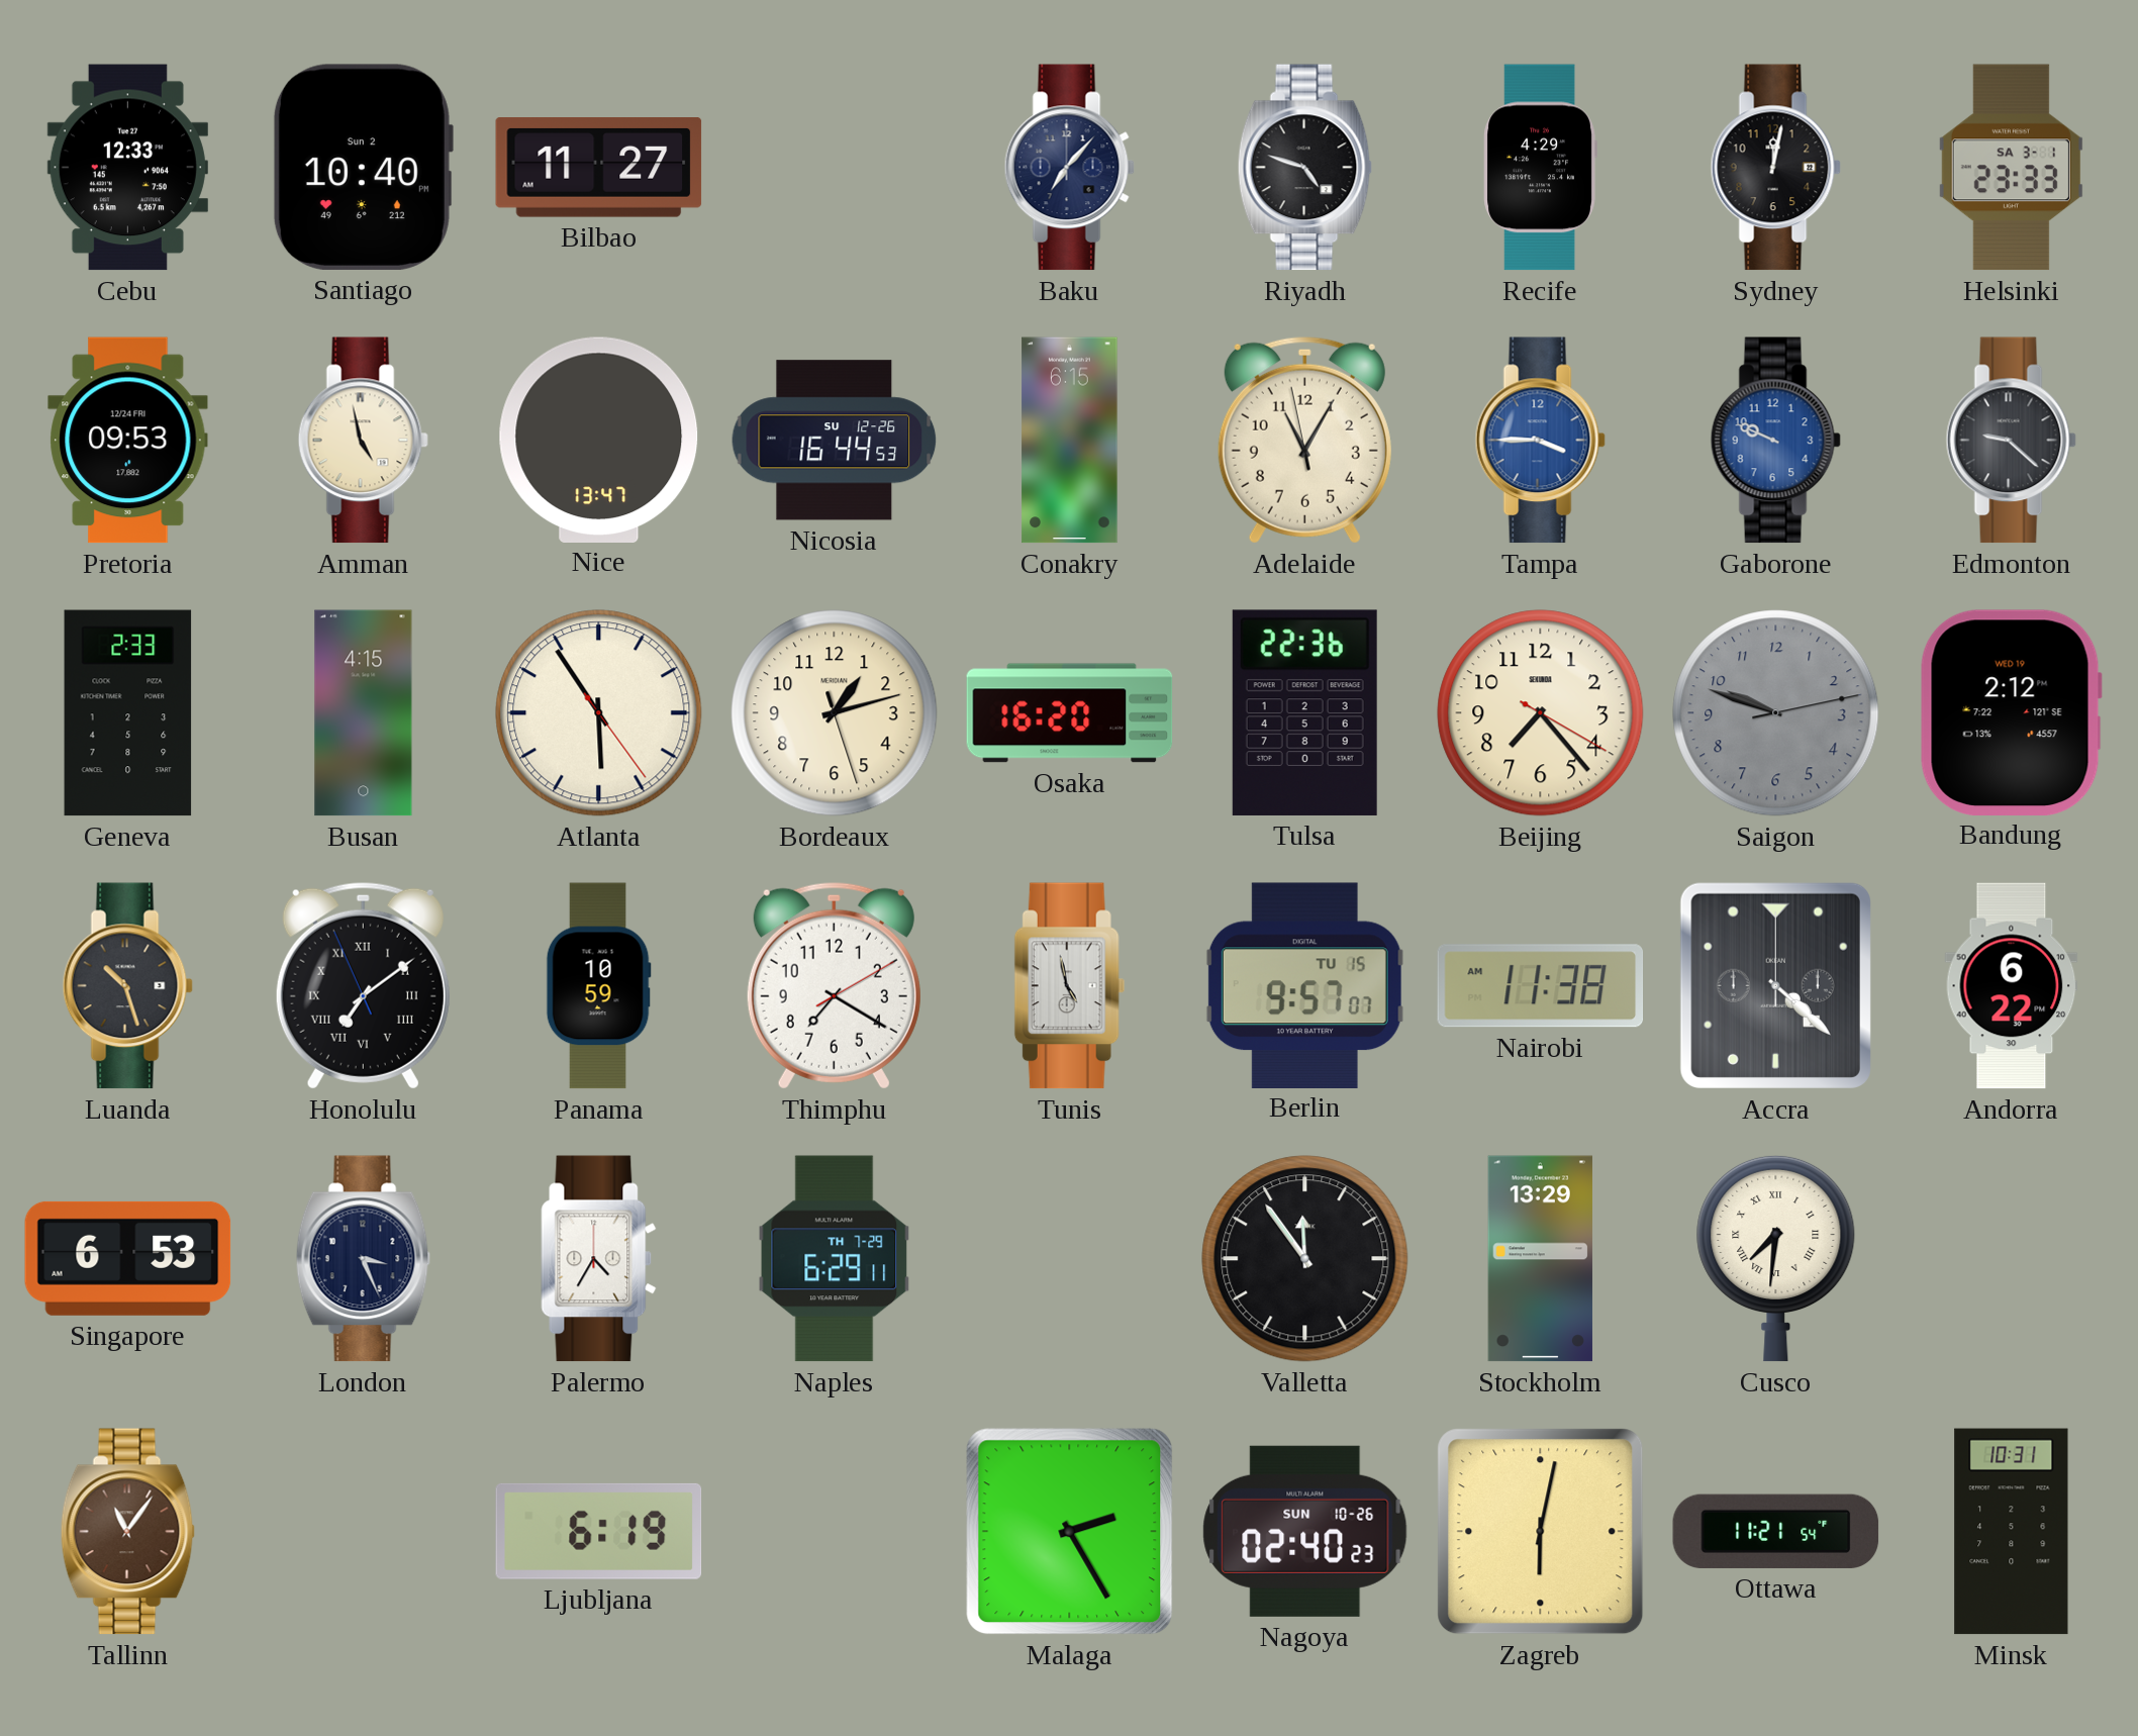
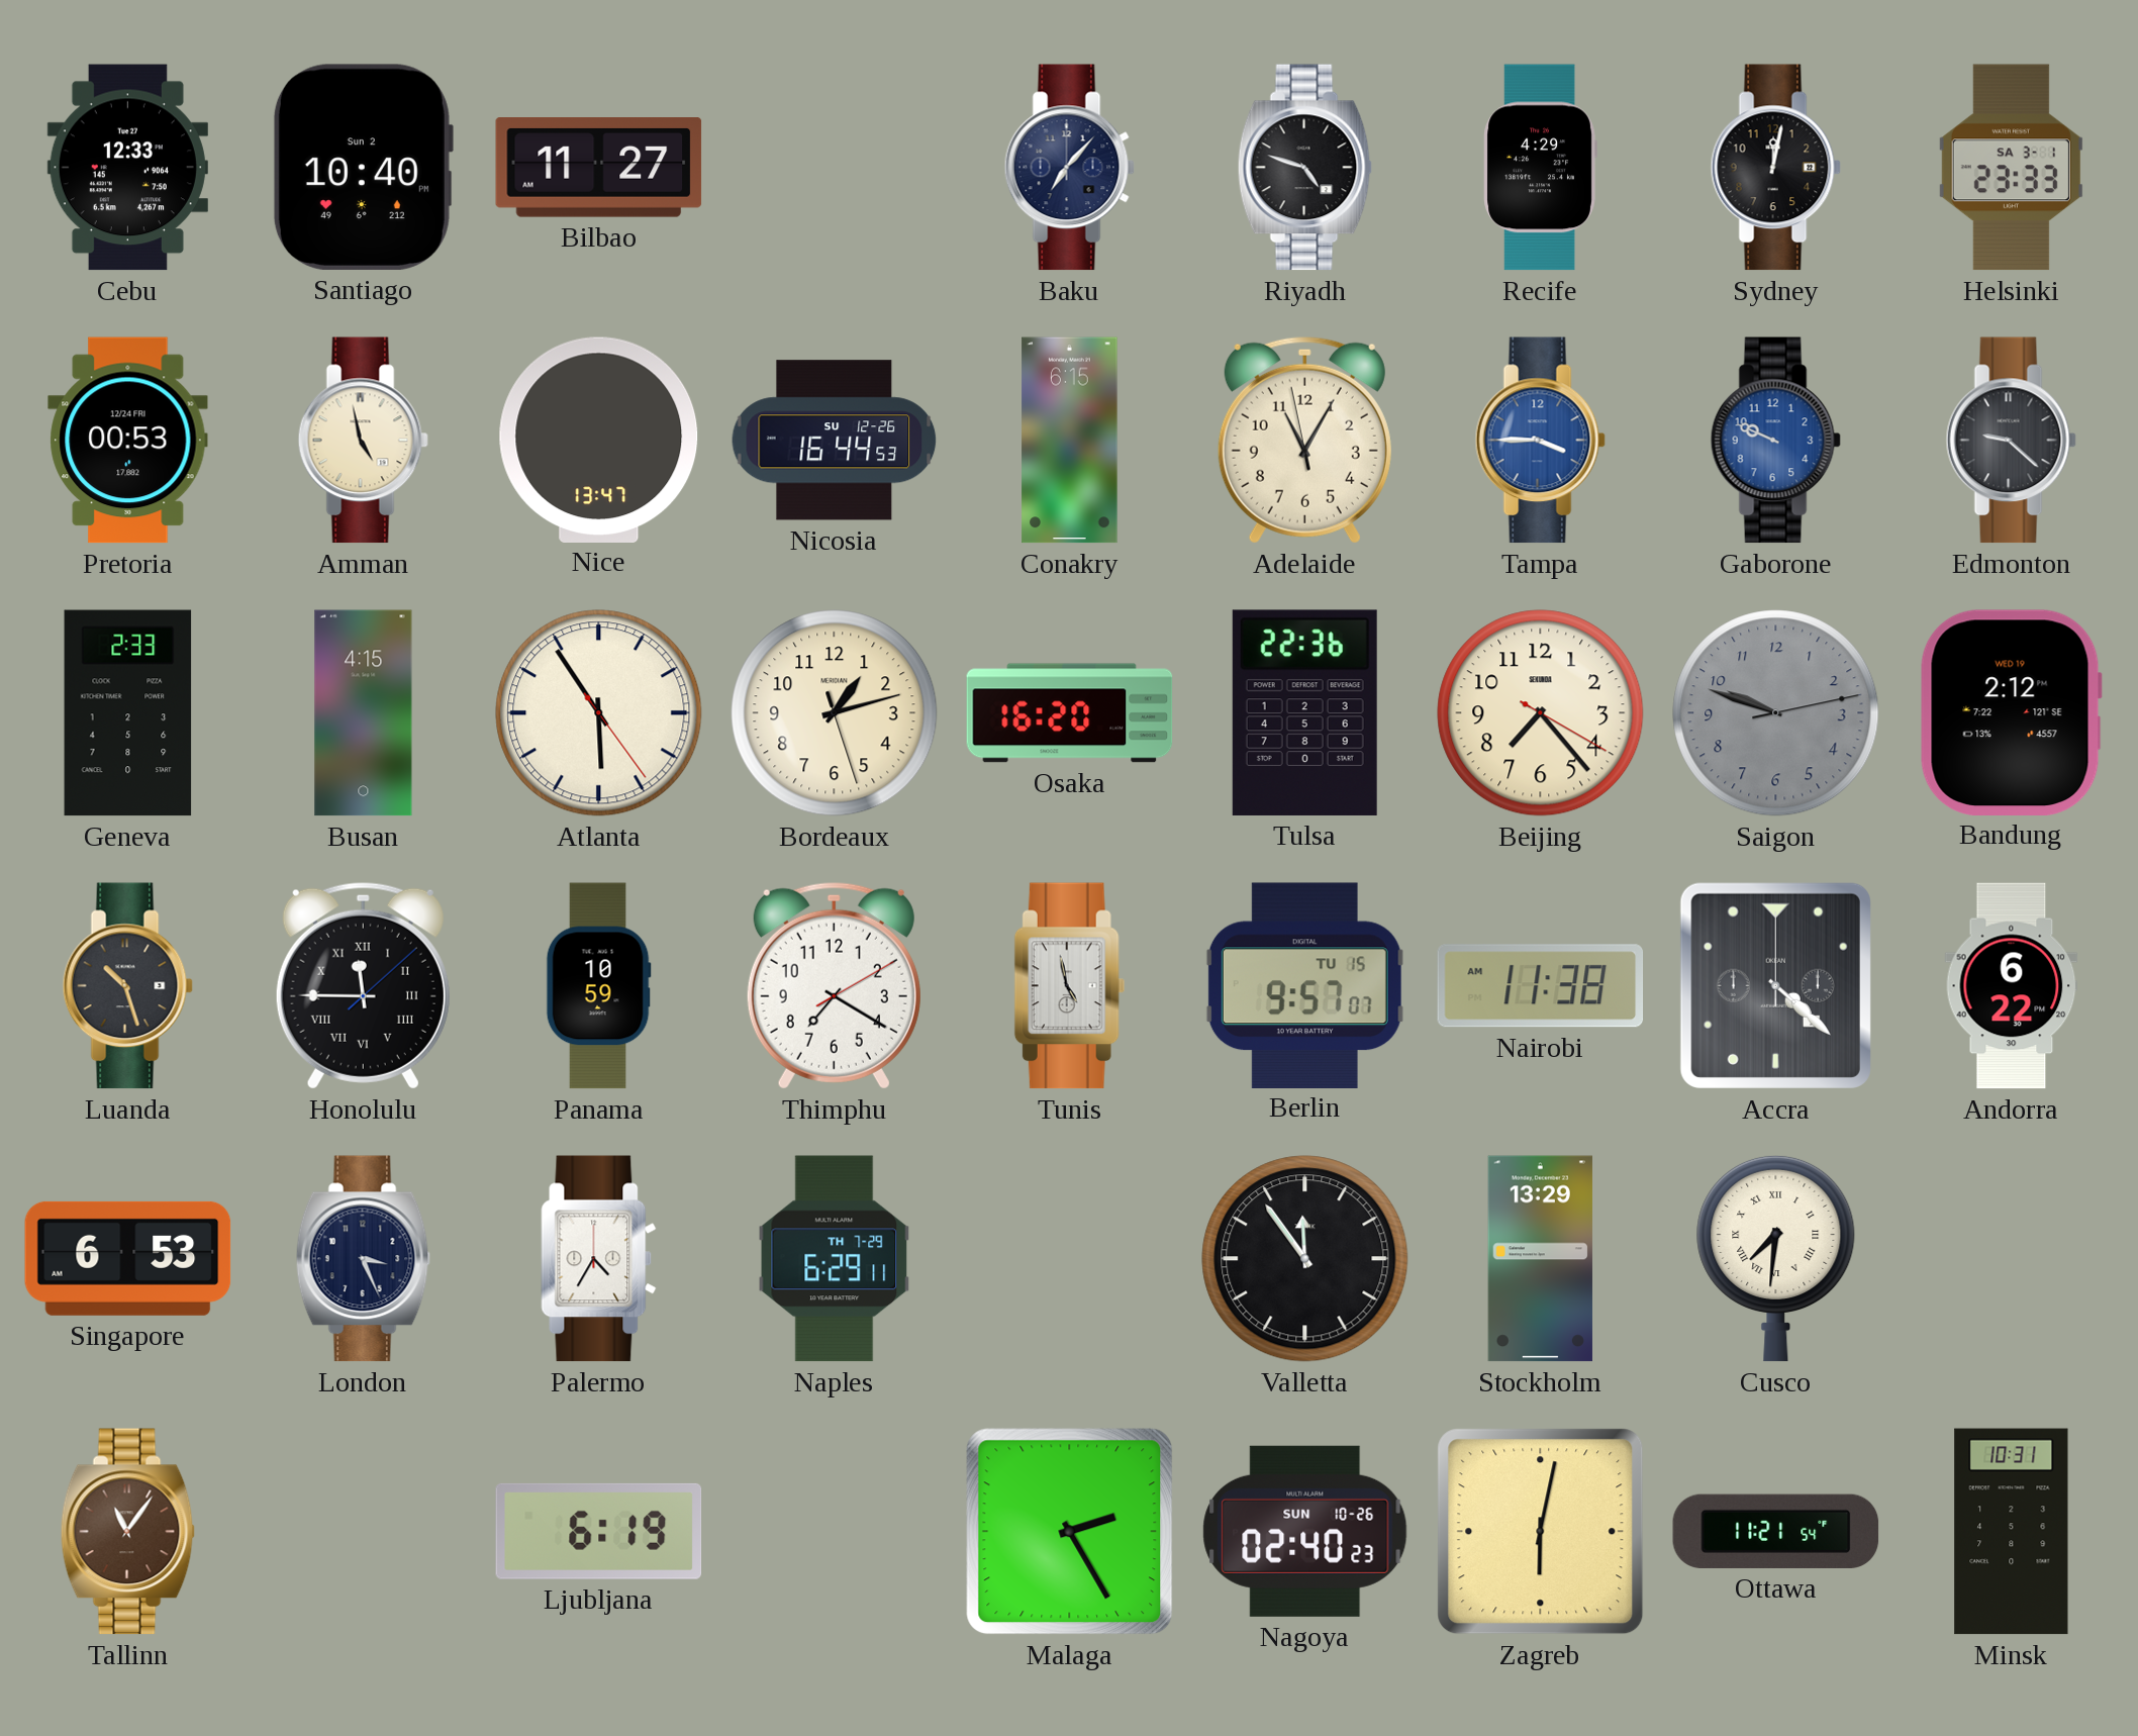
Pretoria: 09:53 -> 00:53
Honolulu: 7:08 -> 11:45
